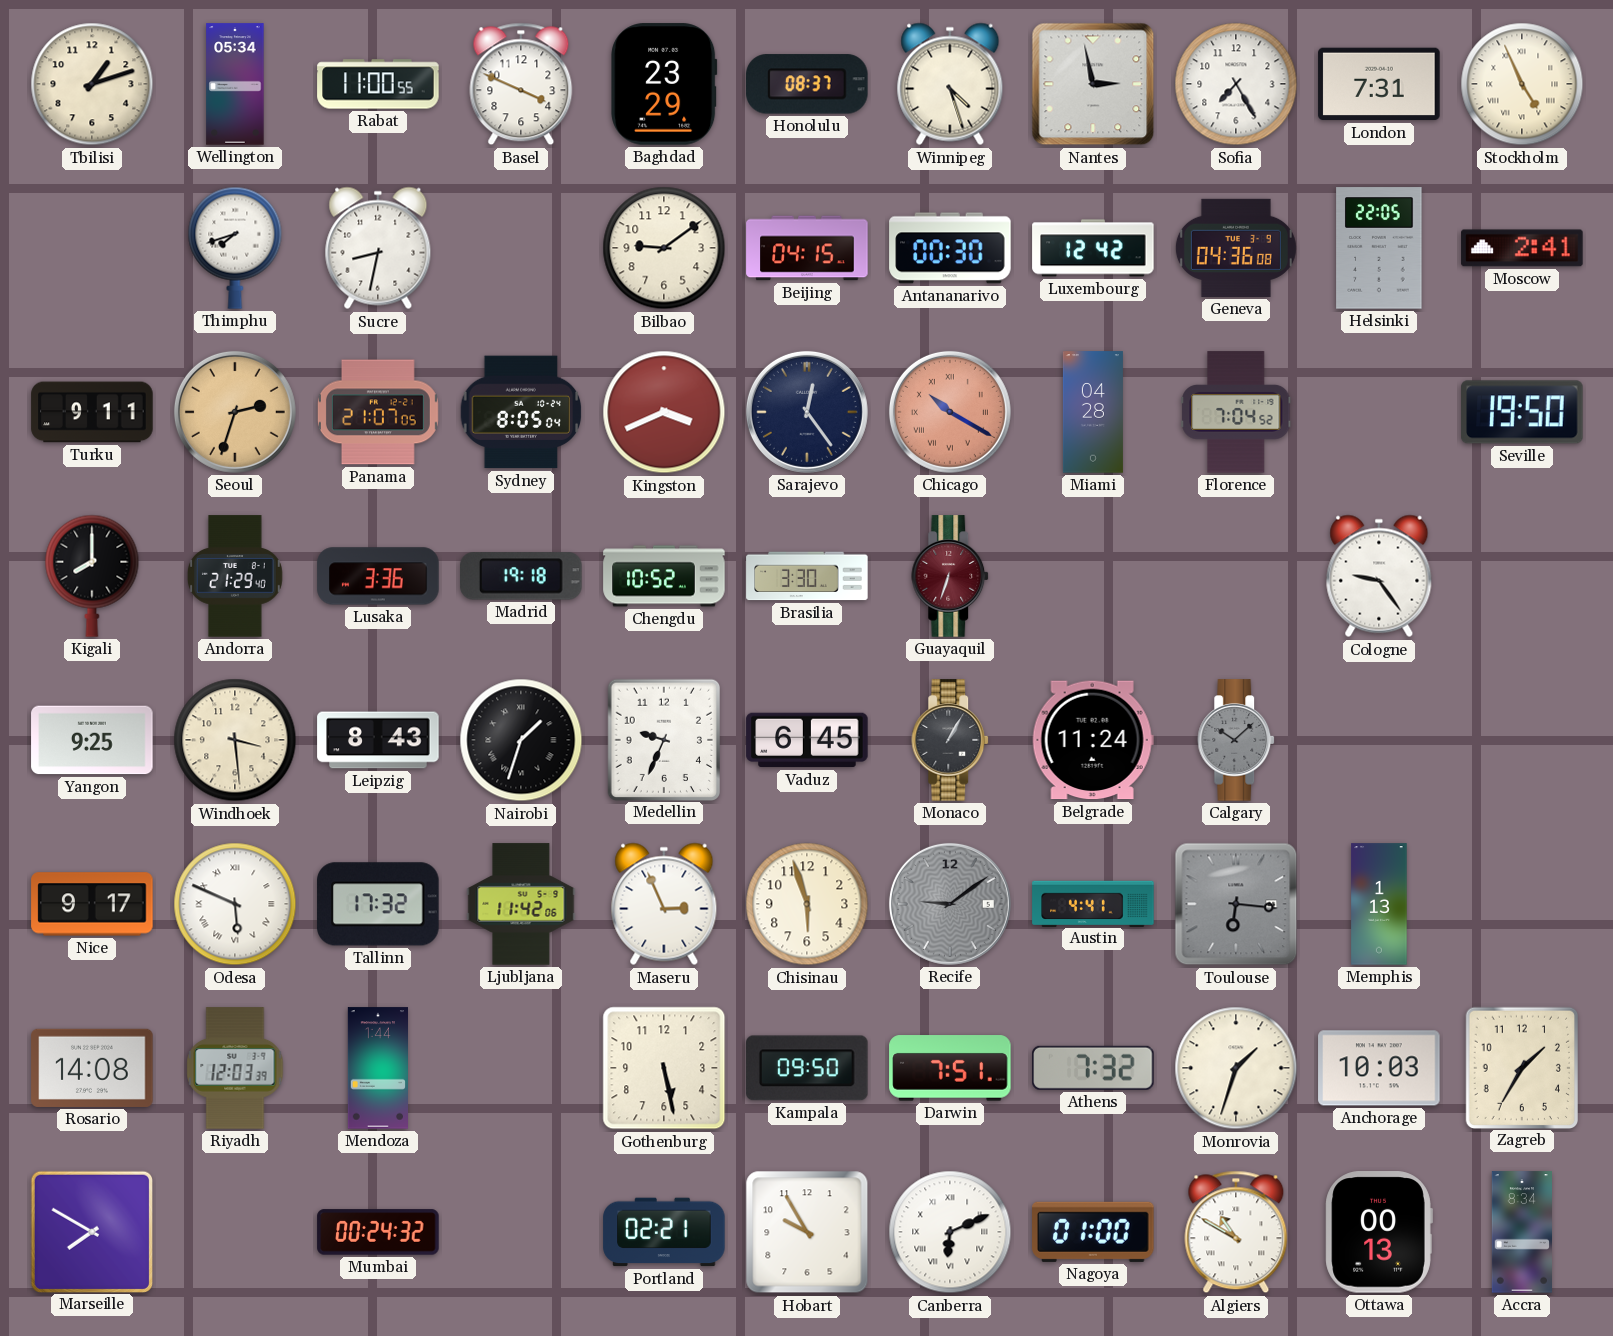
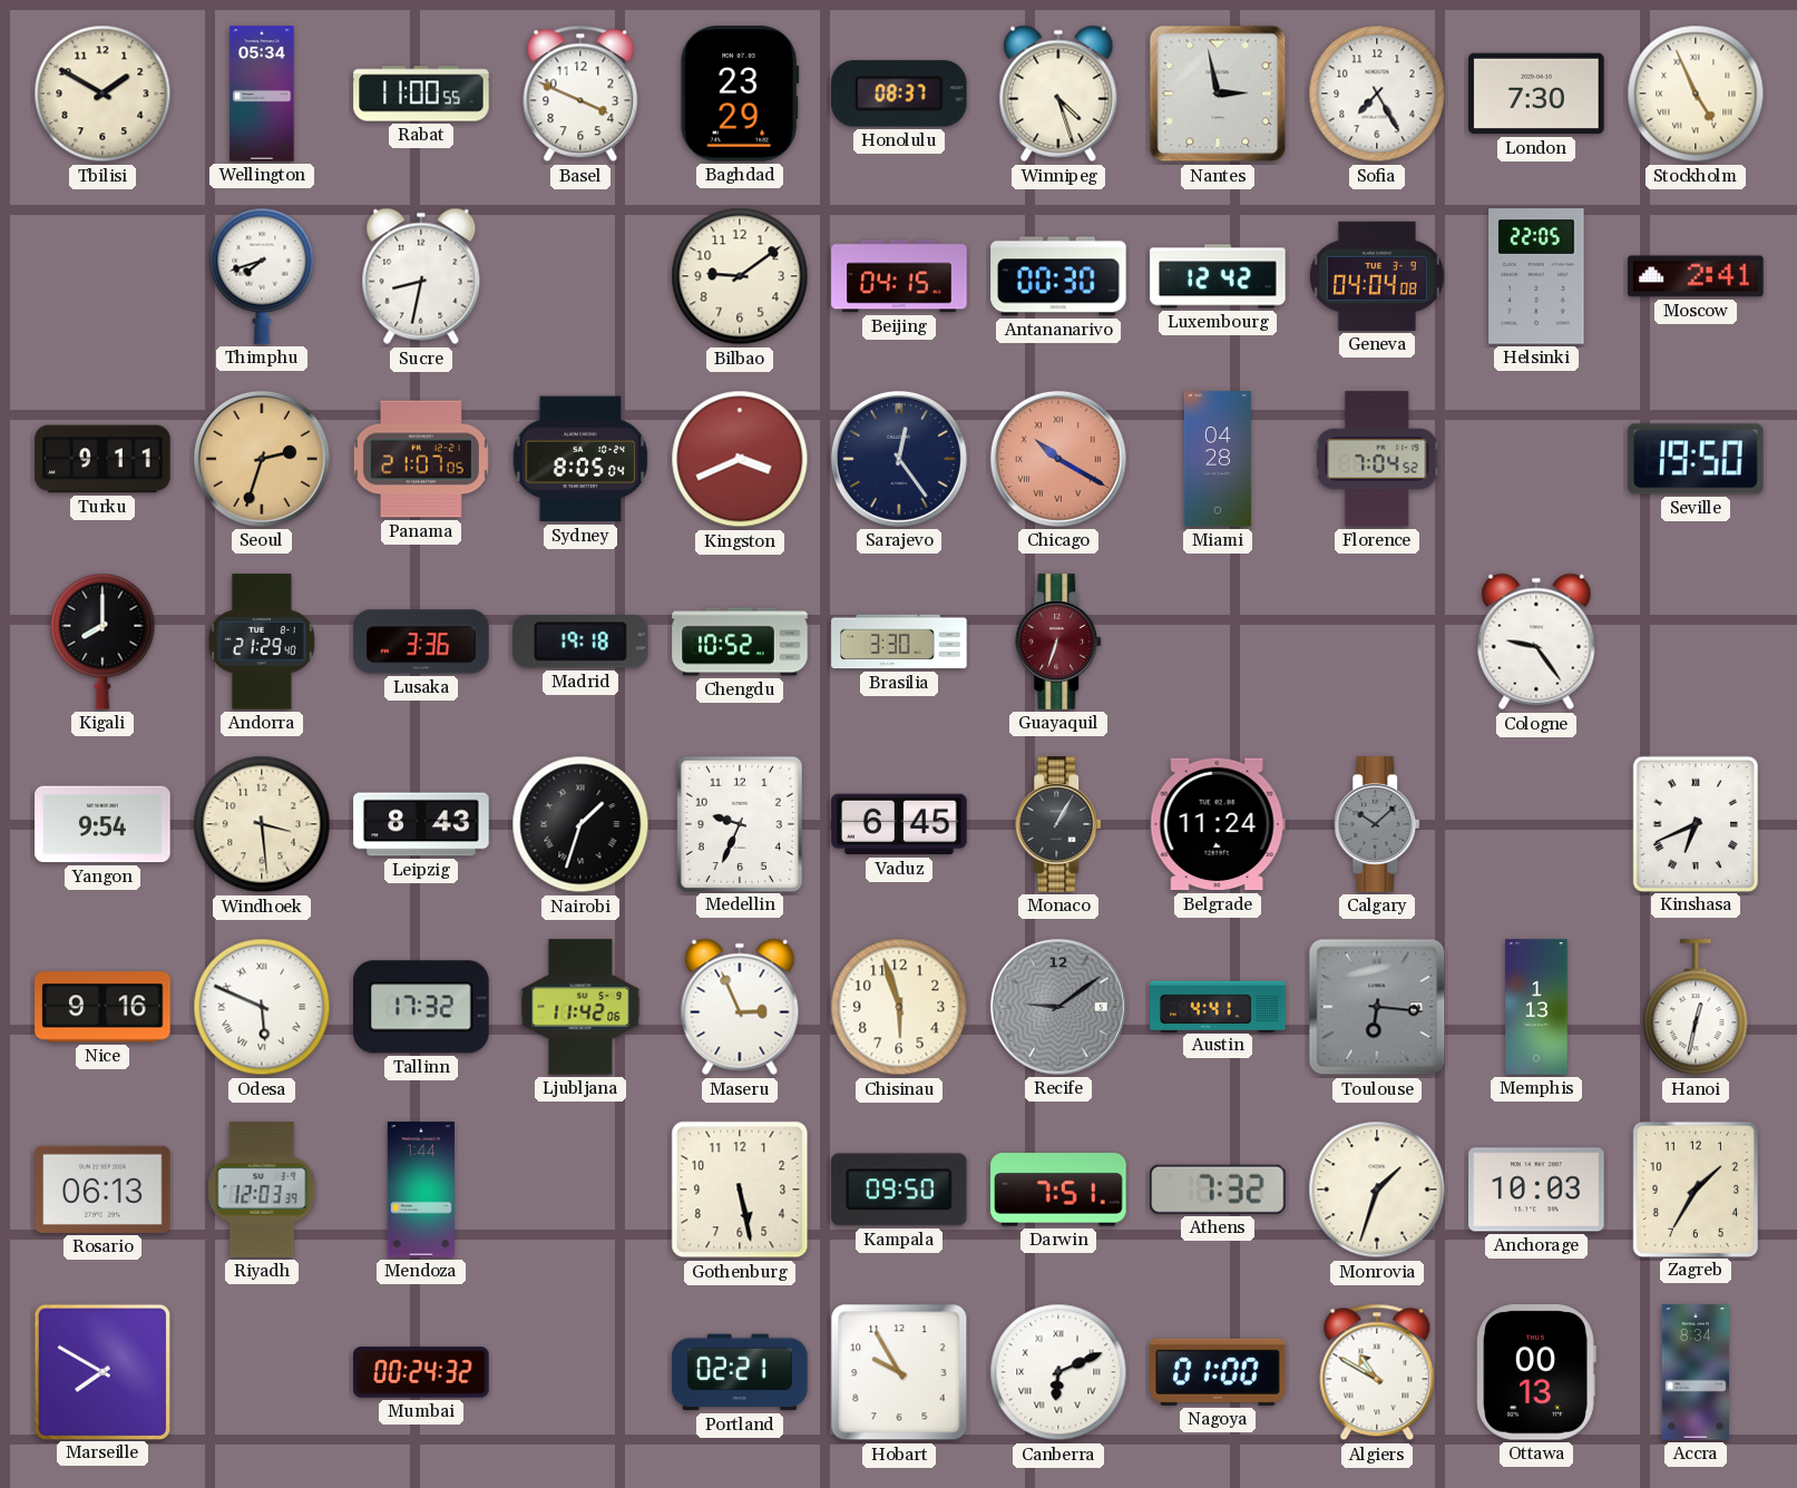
Tbilisi: 1:12 -> 1:50
London: 7:31 -> 7:30
Geneva: 04:36 -> 04:04
Yangon: 9:25 -> 9:54
Kinshasa: none -> 6:41
Nice: 9:17 -> 9:16
Hanoi: none -> 12:32
Rosario: 14:08 -> 06:13
